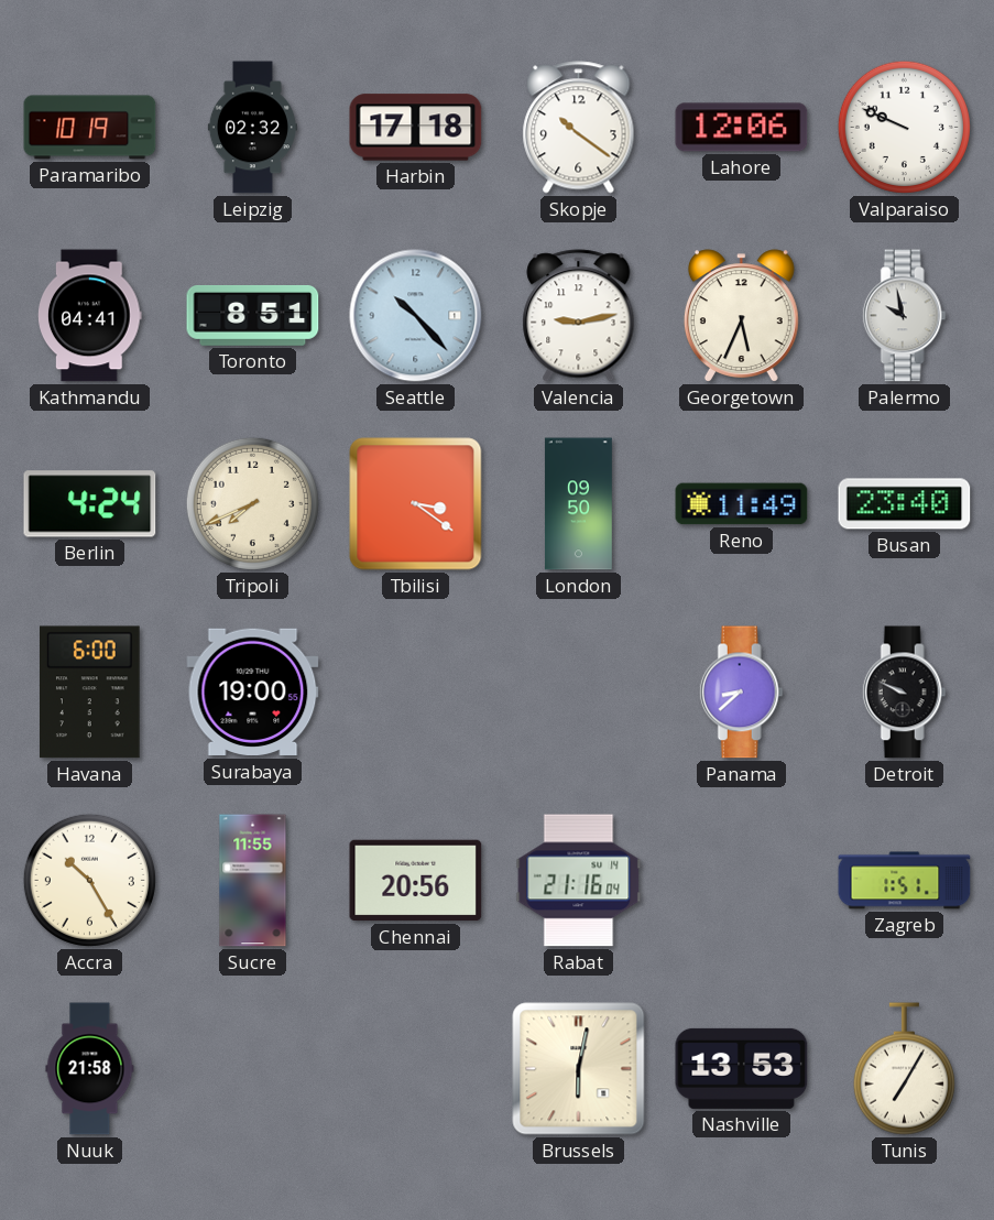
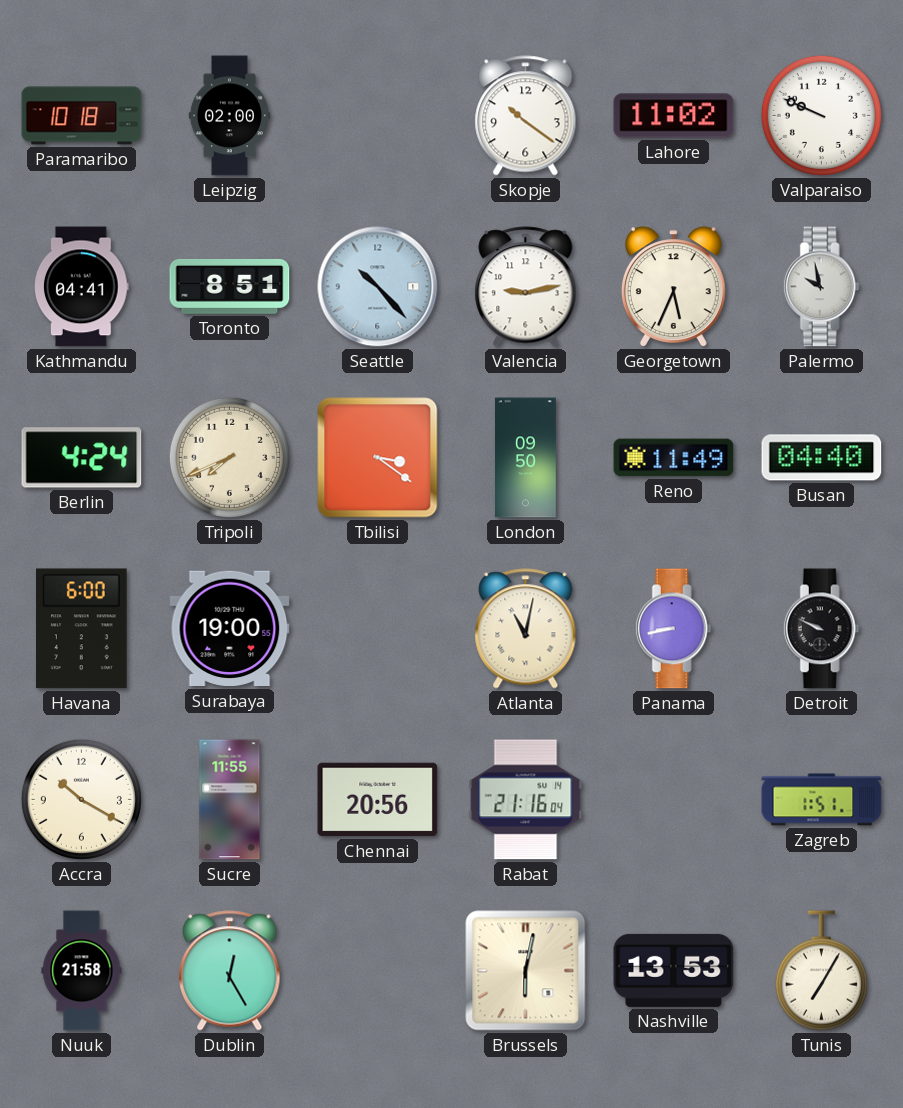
Paramaribo: 10:19 -> 10:18
Leipzig: 02:32 -> 02:00
Harbin: 17:18 -> none
Lahore: 12:06 -> 11:02
Busan: 23:40 -> 04:40
Atlanta: none -> 11:02
Panama: 8:38 -> 8:43
Accra: 10:25 -> 10:20
Dublin: none -> 12:25
